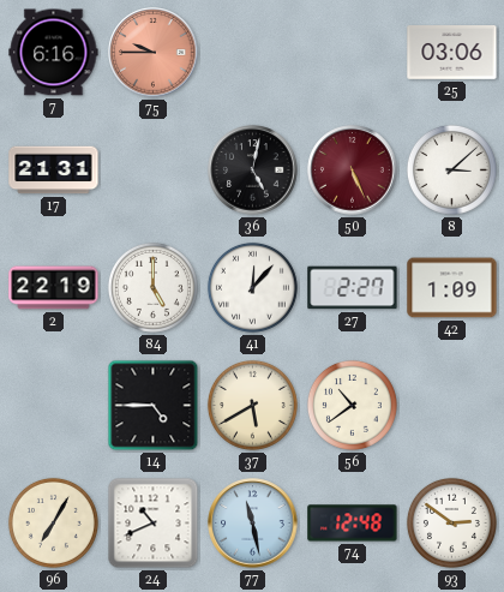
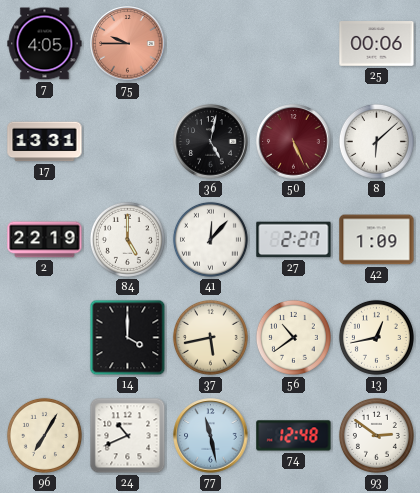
7: 6:16 -> 4:05
25: 03:06 -> 00:06
17: 21:31 -> 13:31
8: 3:08 -> 6:08
14: 4:45 -> 4:00
37: 5:40 -> 5:43
13: none -> 12:43
